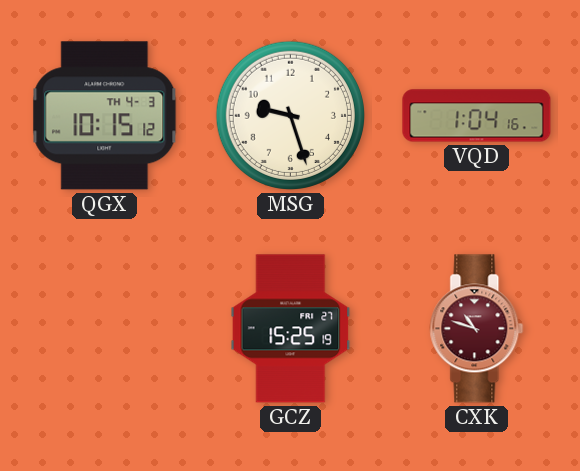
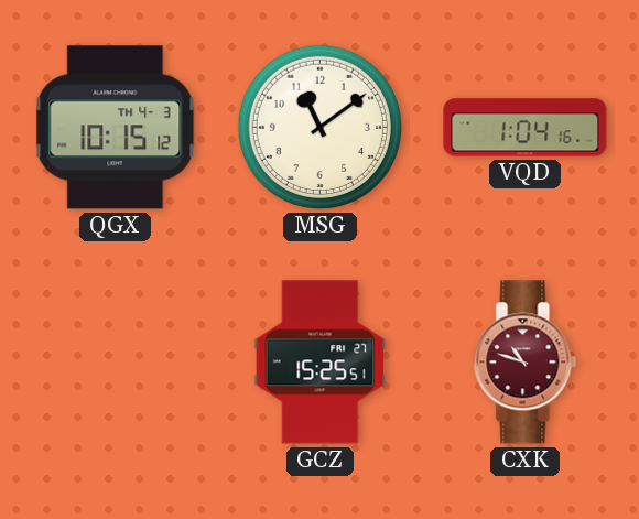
MSG: 9:27 -> 11:09
GCZ: 15:25:19 -> 15:25:51
